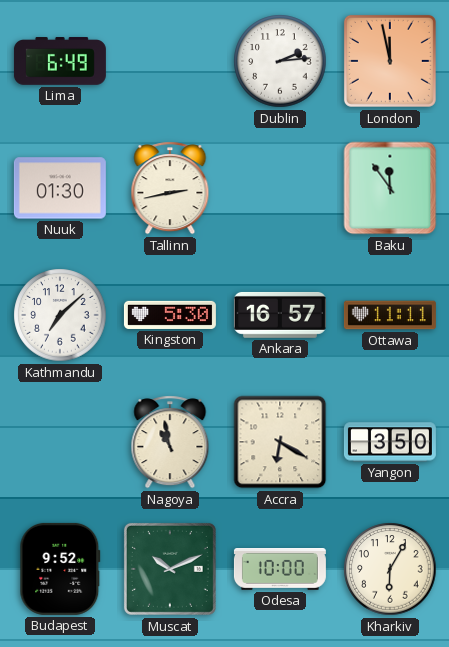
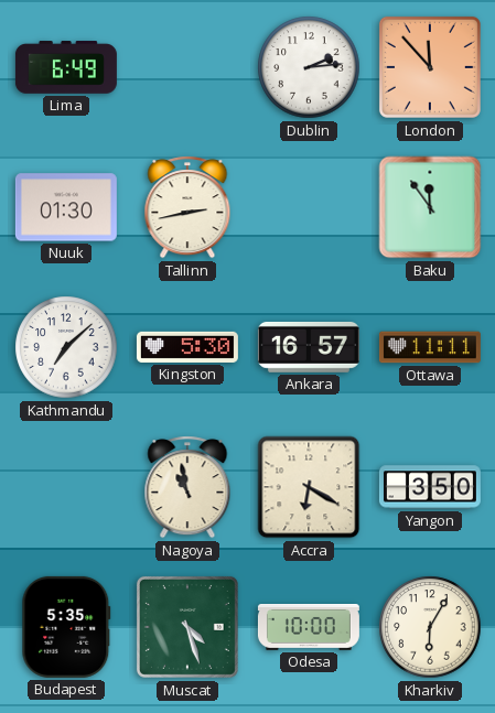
London: 11:58 -> 11:53
Budapest: 9:52 -> 5:35
Muscat: 10:11 -> 4:27
